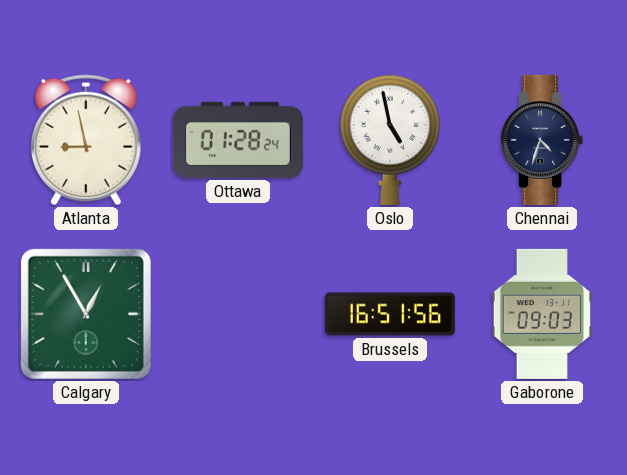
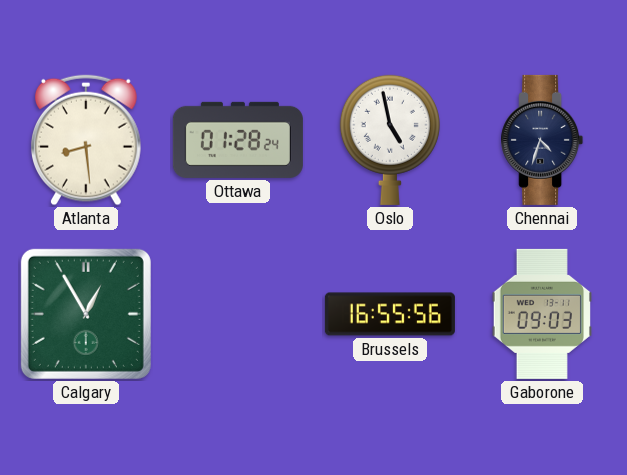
Atlanta: 8:58 -> 8:29
Brussels: 16:51 -> 16:55
